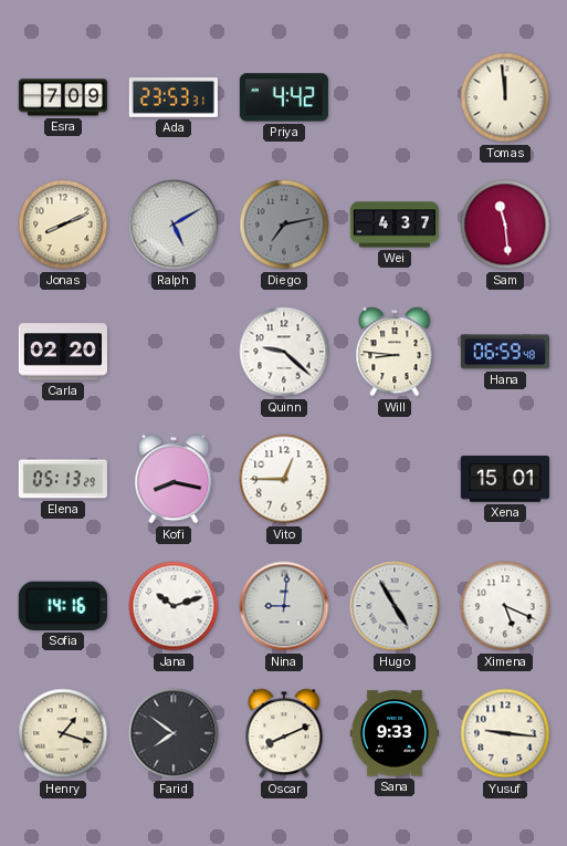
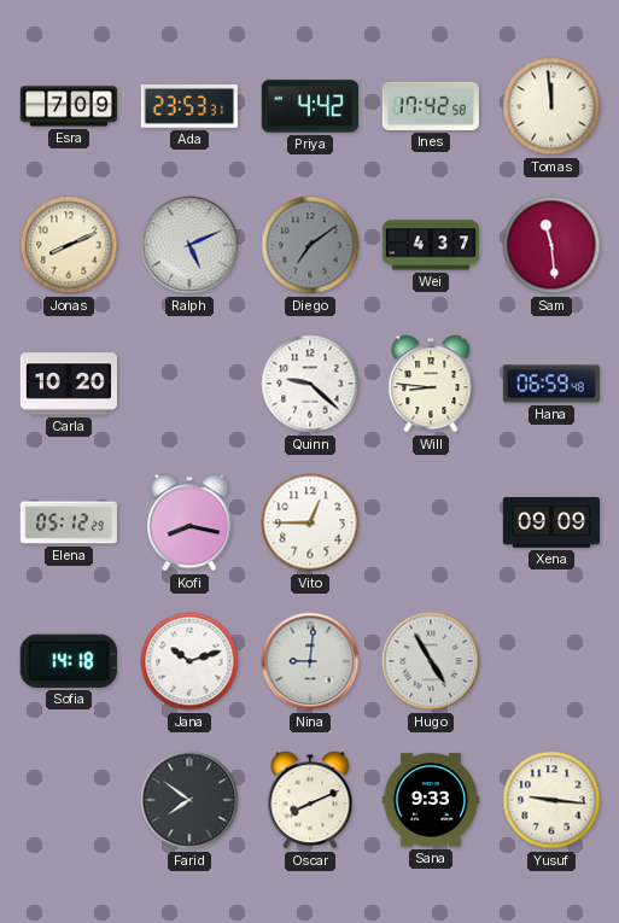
Ines: none -> 17:42
Ralph: 5:10 -> 5:11
Diego: 7:13 -> 7:09
Carla: 02:20 -> 10:20
Elena: 05:13 -> 05:12
Xena: 15:01 -> 09:09
Sofia: 14:16 -> 14:18
Ximena: 5:19 -> none
Henry: 1:18 -> none
